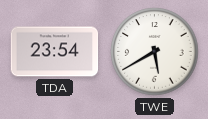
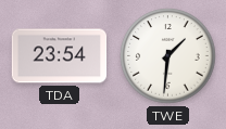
TWE: 5:40 -> 1:31
